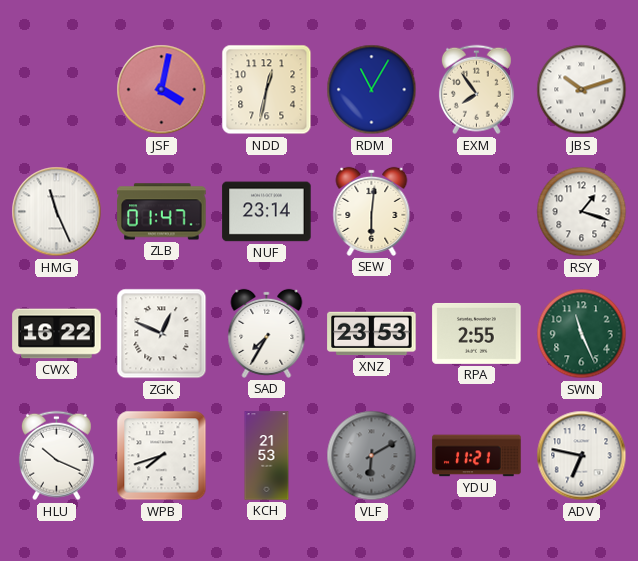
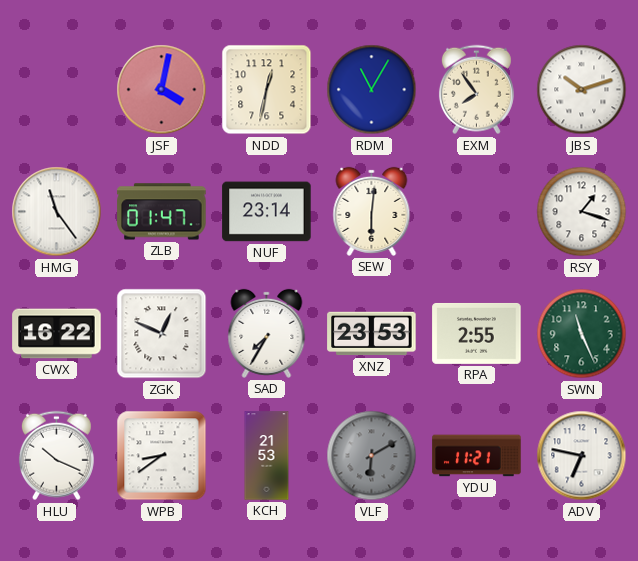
HMG: 11:26 -> 11:24
WPB: 7:42 -> 8:39
